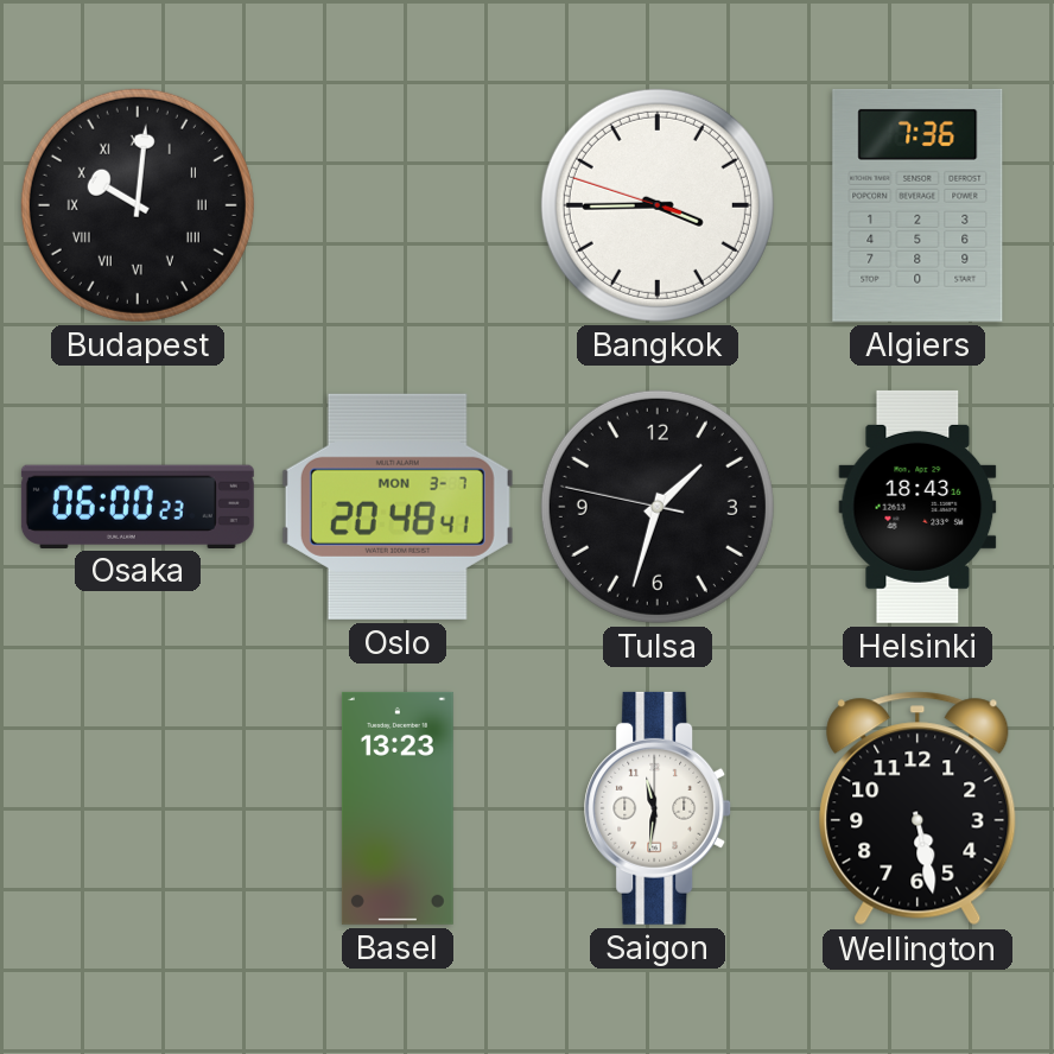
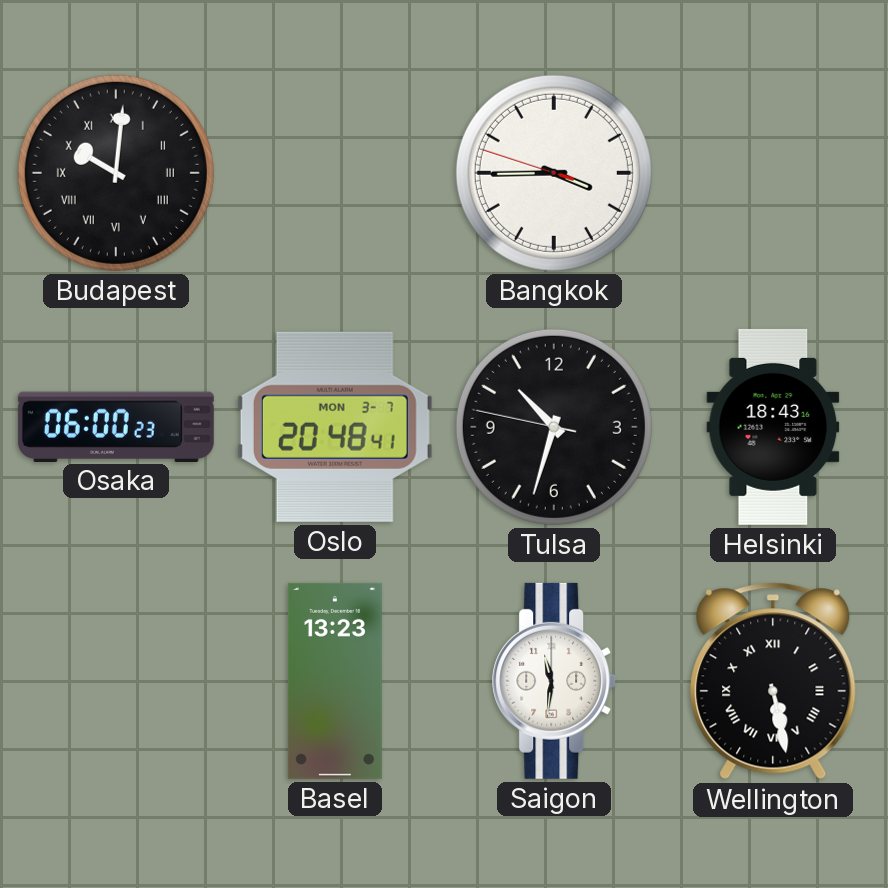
Algiers: 7:36 -> none
Tulsa: 1:32 -> 10:32
Wellington numerals: Arabic -> Roman
